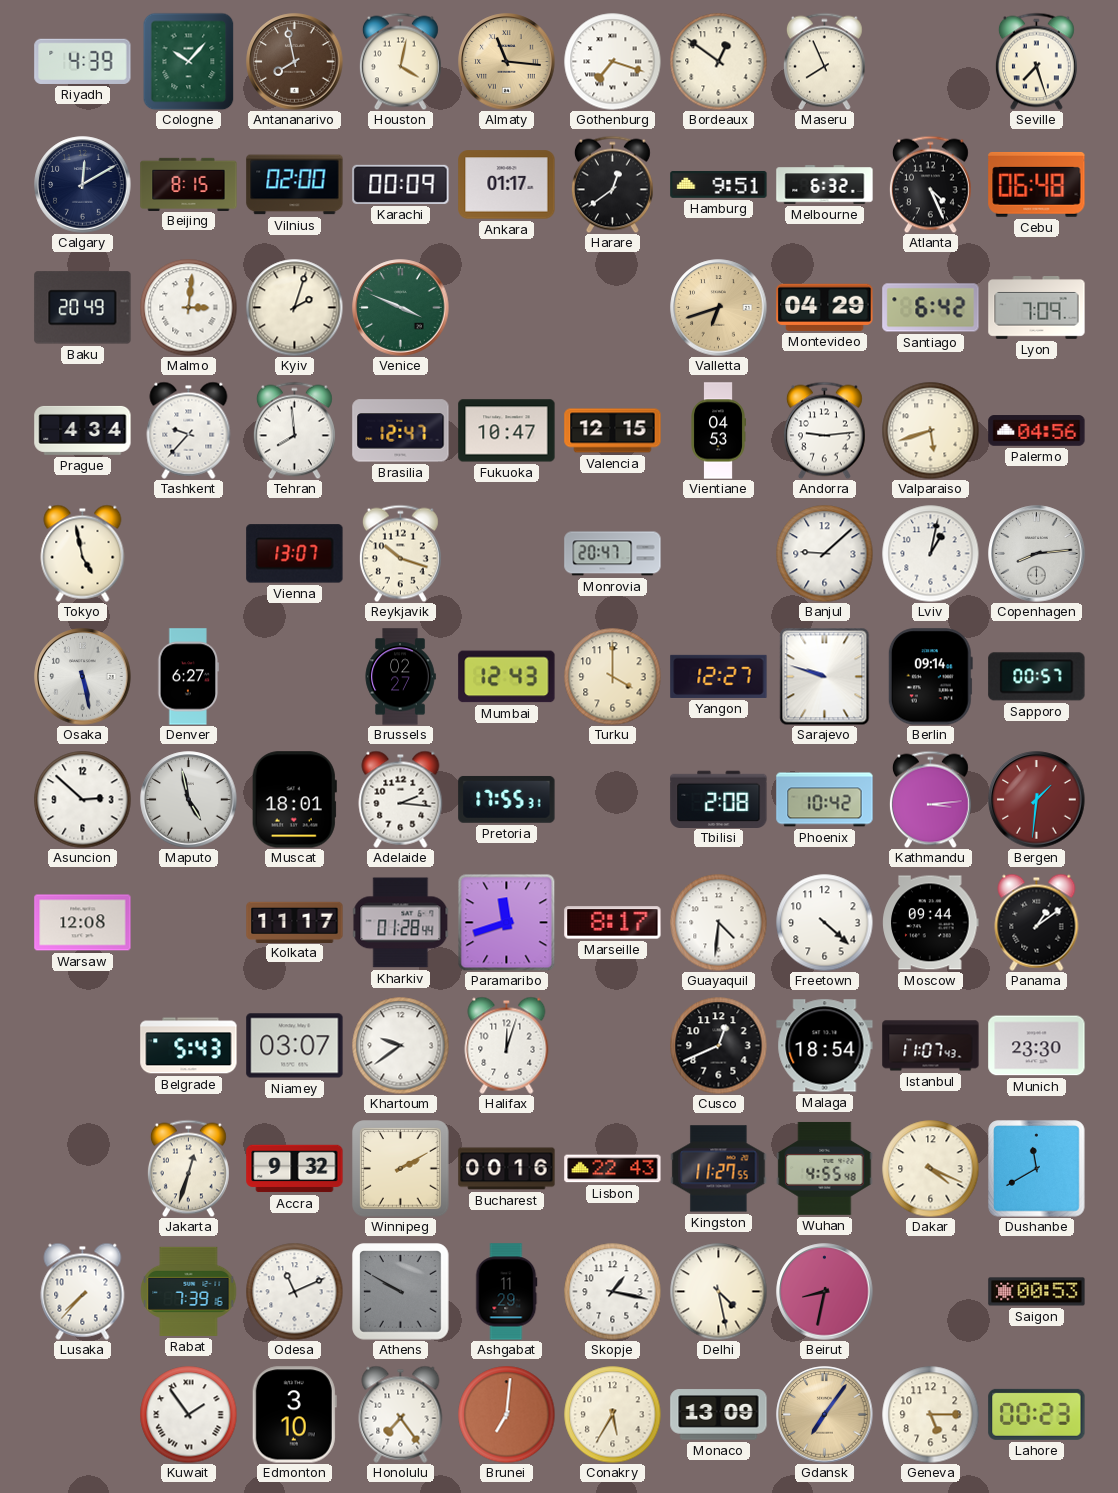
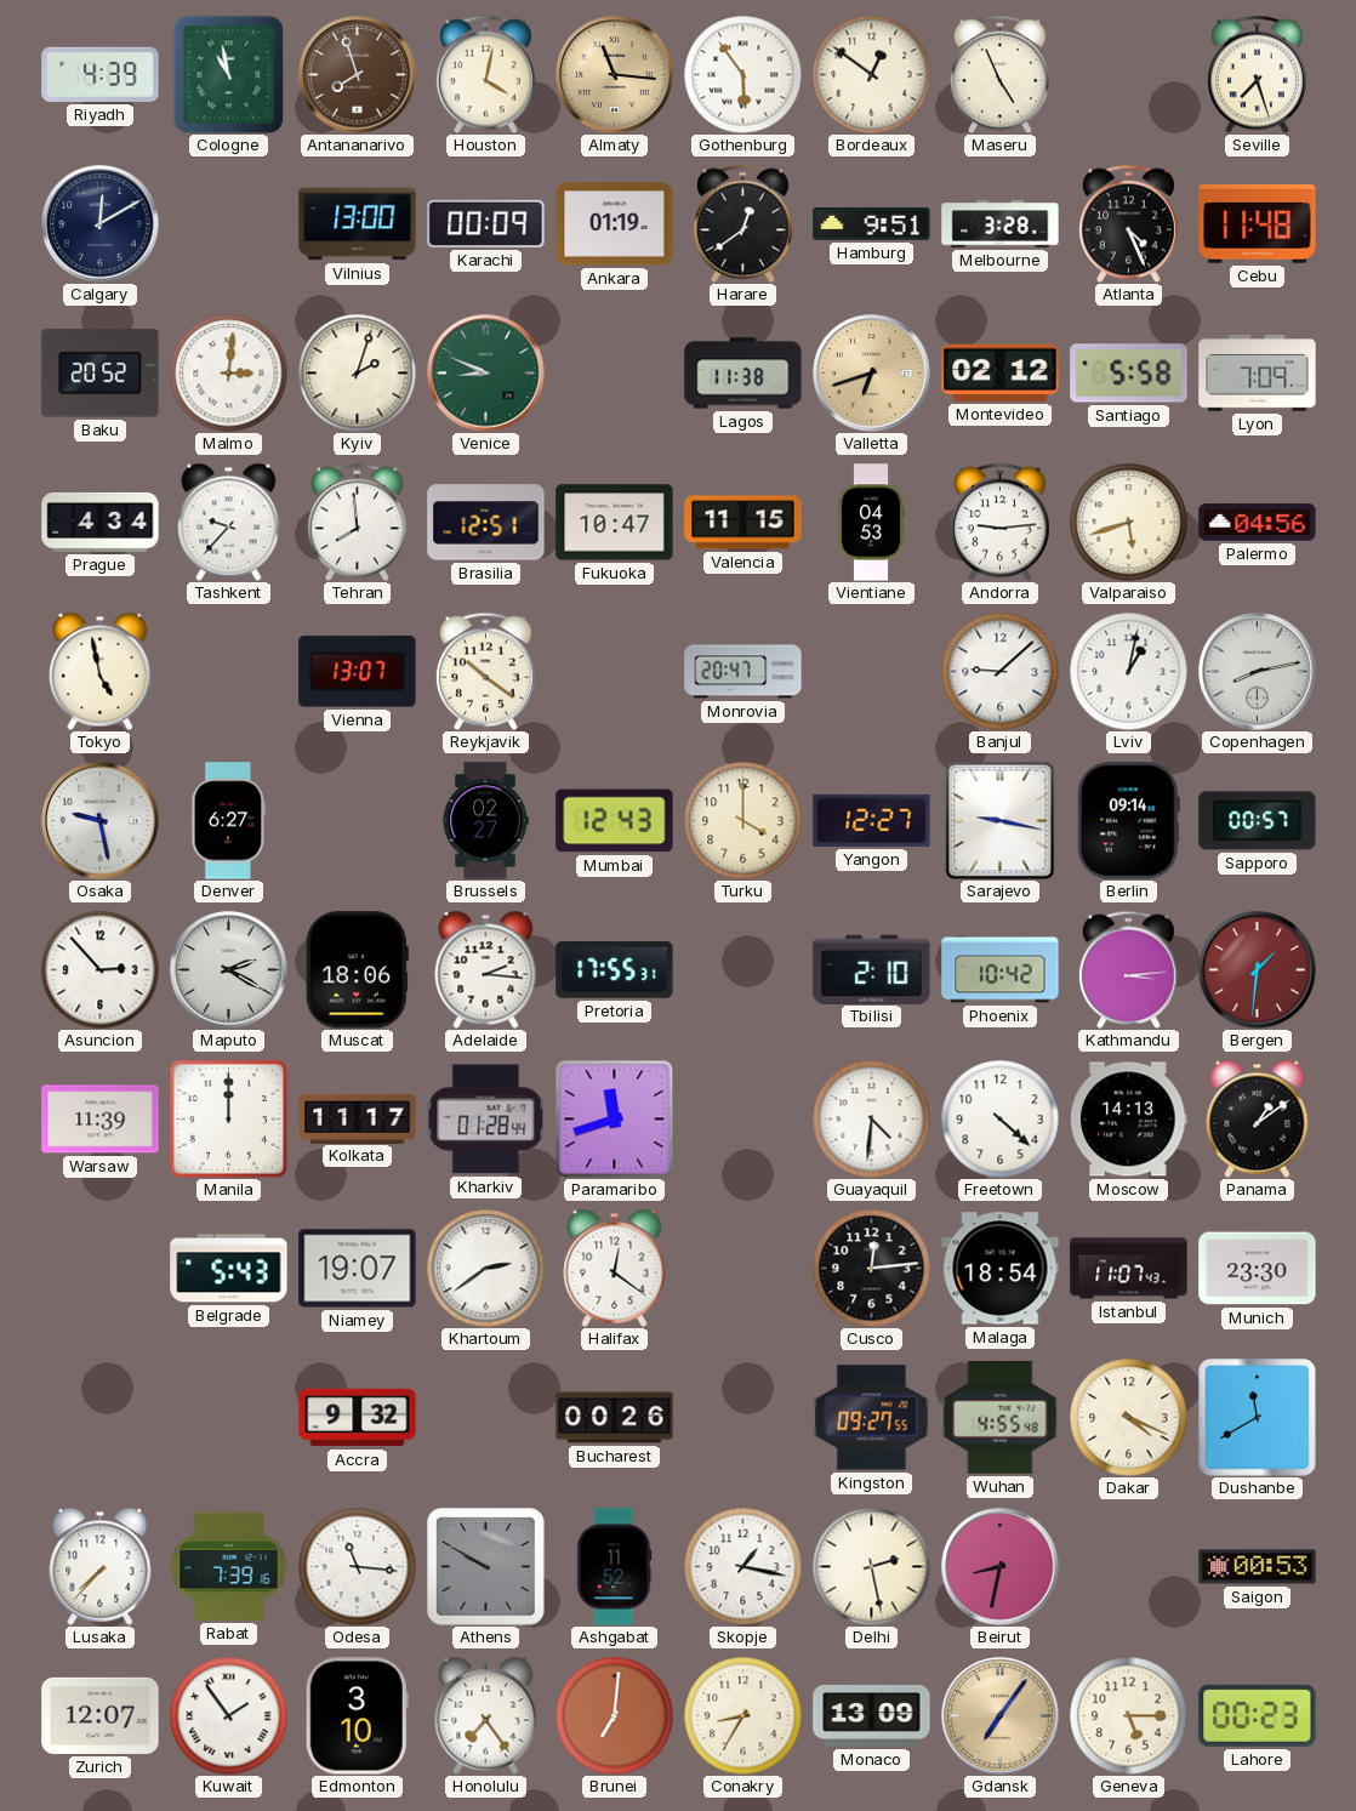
Cologne: 10:07 -> 10:58
Antananarivo: 7:58 -> 7:57
Gothenburg: 7:18 -> 5:54
Maseru: 7:56 -> 4:56
Beijing: 8:15 -> none
Vilnius: 02:00 -> 13:00
Ankara: 01:17 -> 01:19
Melbourne: 6:32 -> 3:28
Cebu: 06:48 -> 11:48
Baku: 20:49 -> 20:52
Venice: 3:49 -> 8:49
Lagos: none -> 11:38
Montevideo: 04:29 -> 02:12
Santiago: 6:42 -> 5:58
Brasilia: 12:47 -> 12:51
Valencia: 12:15 -> 11:15
Reykjavik: 10:18 -> 10:21
Copenhagen: 8:14 -> 8:13
Osaka: 5:28 -> 9:28
Sarajevo: 9:48 -> 9:17
Asuncion: 2:52 -> 2:53
Maputo: 4:58 -> 2:20
Muscat: 18:01 -> 18:06
Tbilisi: 2:08 -> 2:10
Warsaw: 12:08 -> 11:39
Manila: none -> 12:00
Marseille: 8:17 -> none
Moscow: 09:44 -> 14:13
Niamey: 03:07 -> 19:07
Khartoum: 9:39 -> 2:39
Halifax: 12:03 -> 12:21
Cusco: 12:41 -> 12:14
Jakarta: 12:33 -> none
Winnipeg: 2:10 -> none
Bucharest: 00:16 -> 00:26
Lisbon: 22:43 -> none
Kingston: 11:27 -> 09:27
Odesa: 11:11 -> 11:16
Ashgabat: 11:29 -> 11:52
Delhi: 4:28 -> 2:28
Zurich: none -> 12:07
Conakry: 5:35 -> 8:35
